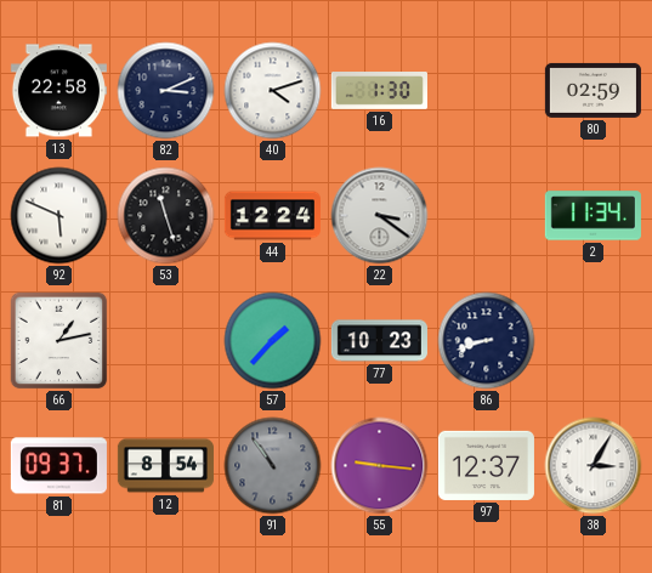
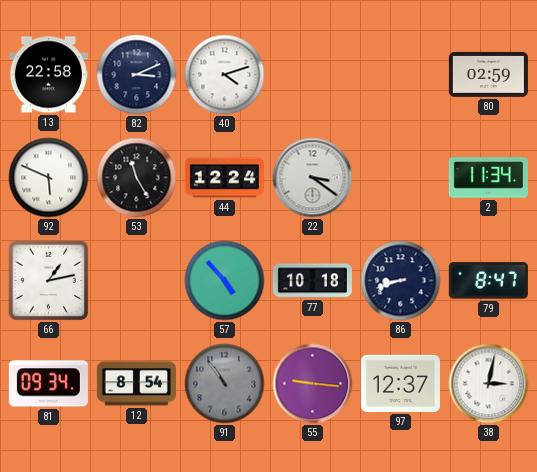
16: 1:30 -> none
53: 11:27 -> 11:25
57: 1:37 -> 4:53
77: 10:23 -> 10:18
79: none -> 8:47
81: 09:37 -> 09:34
38: 3:05 -> 3:02
